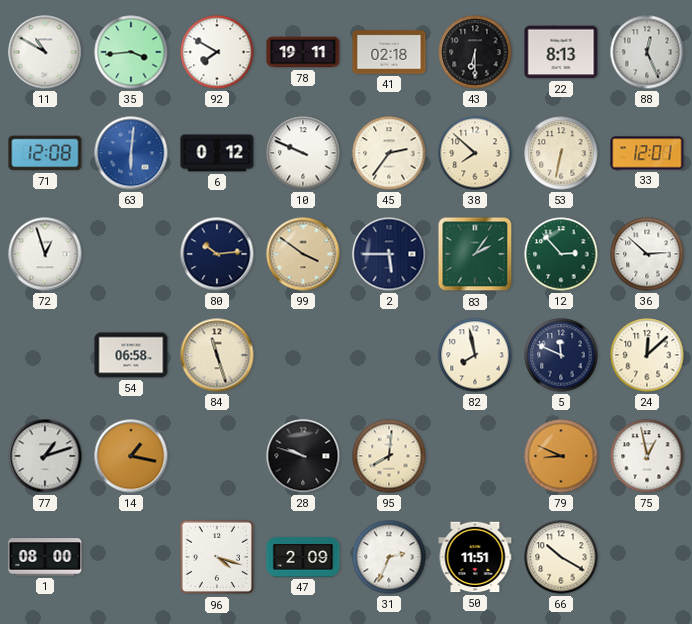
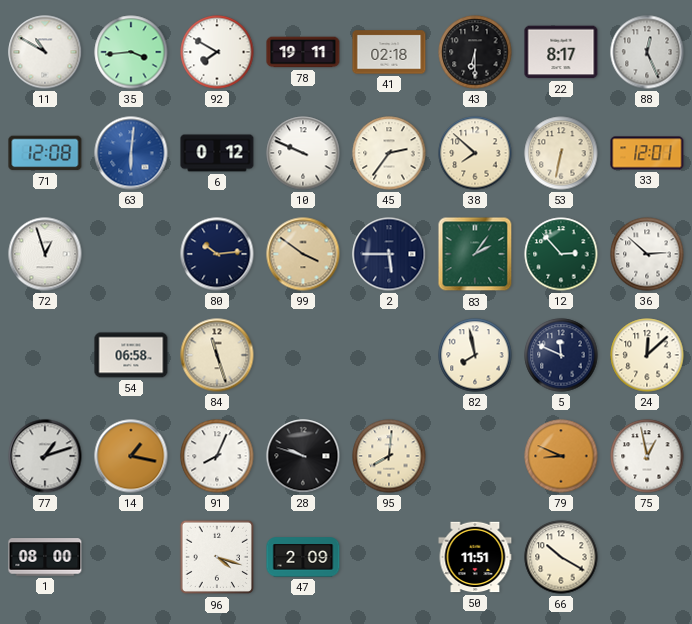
22: 8:13 -> 8:17
91: none -> 8:04
31: 2:34 -> none
